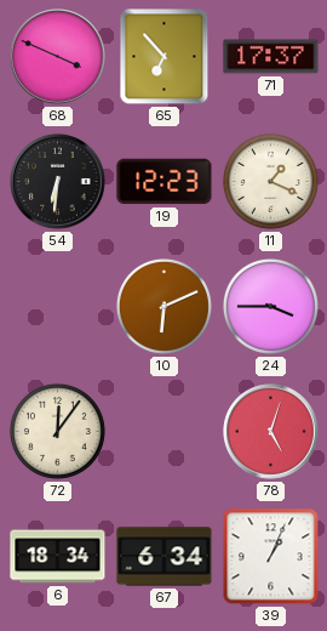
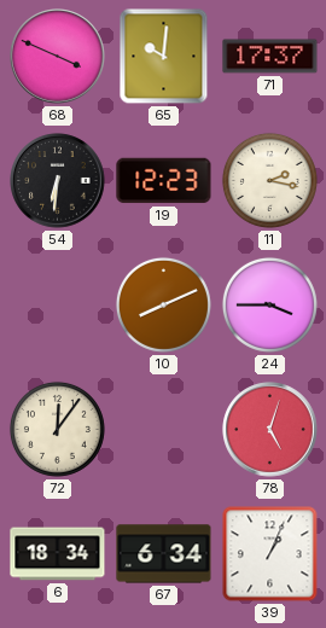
65: 6:53 -> 10:01
11: 1:19 -> 2:17
10: 6:11 -> 8:11
